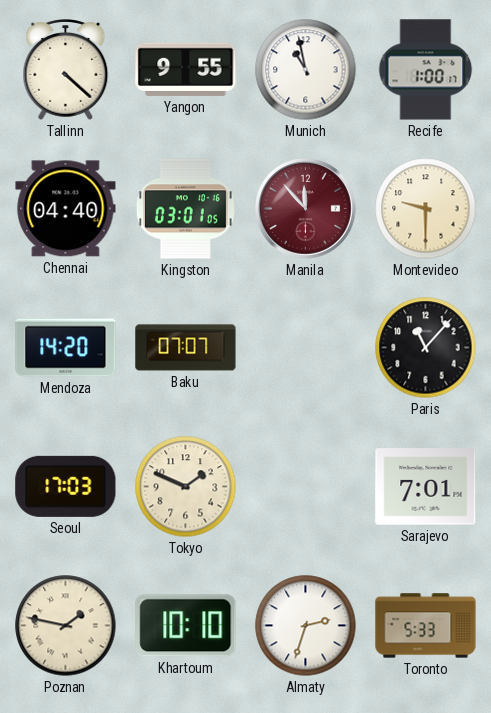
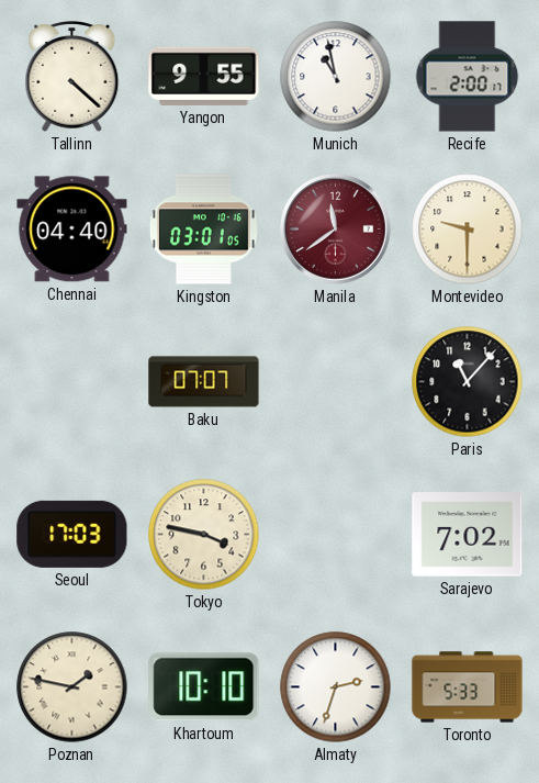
Recife: 1:00 -> 2:00
Manila: 11:53 -> 11:39
Mendoza: 14:20 -> none
Tokyo: 1:49 -> 3:47
Sarajevo: 7:01 -> 7:02
